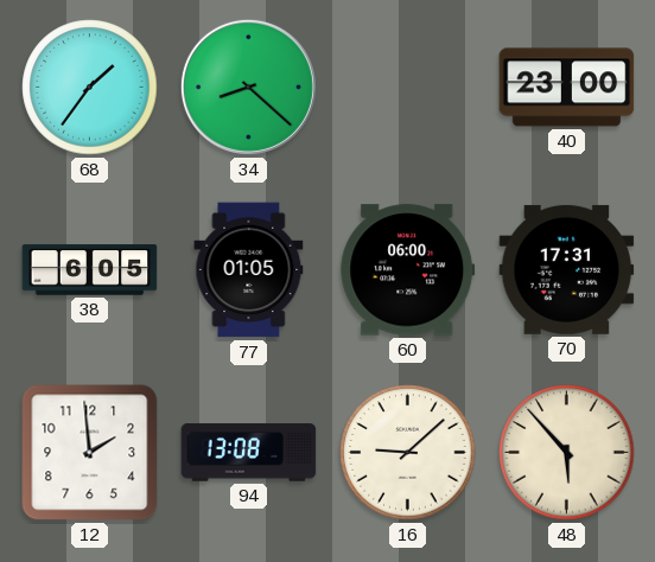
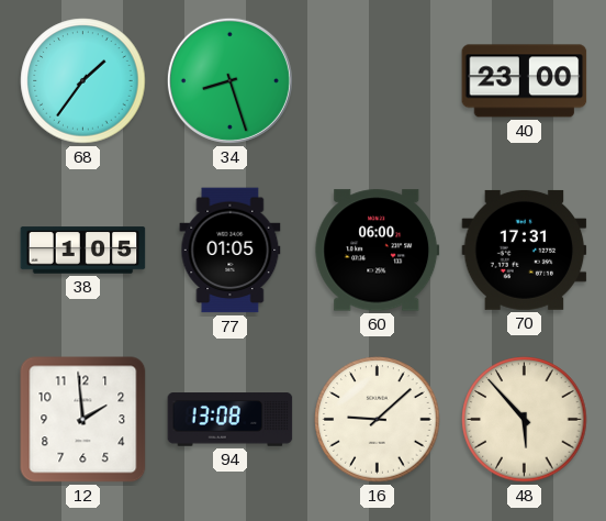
34: 8:22 -> 8:27
38: 6:05 -> 1:05
